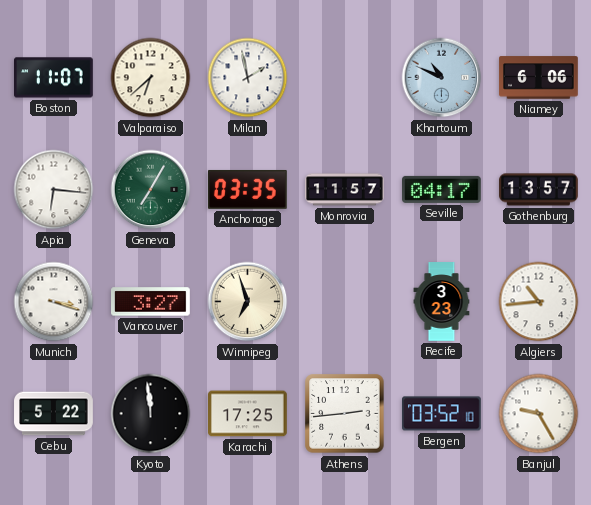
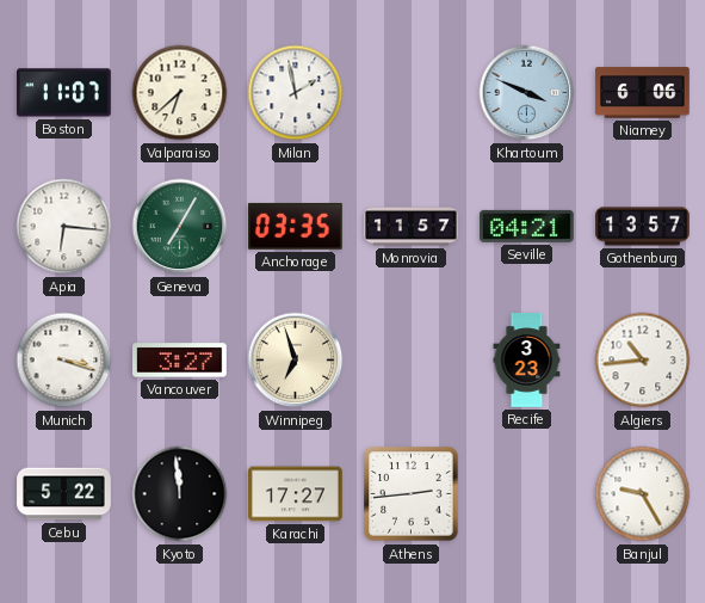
Khartoum: 10:49 -> 3:49
Seville: 04:17 -> 04:21
Karachi: 17:25 -> 17:27
Bergen: 03:52 -> none
